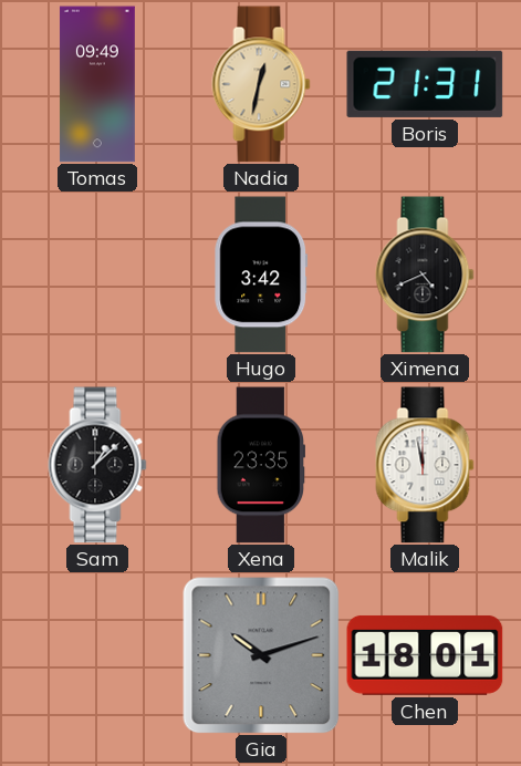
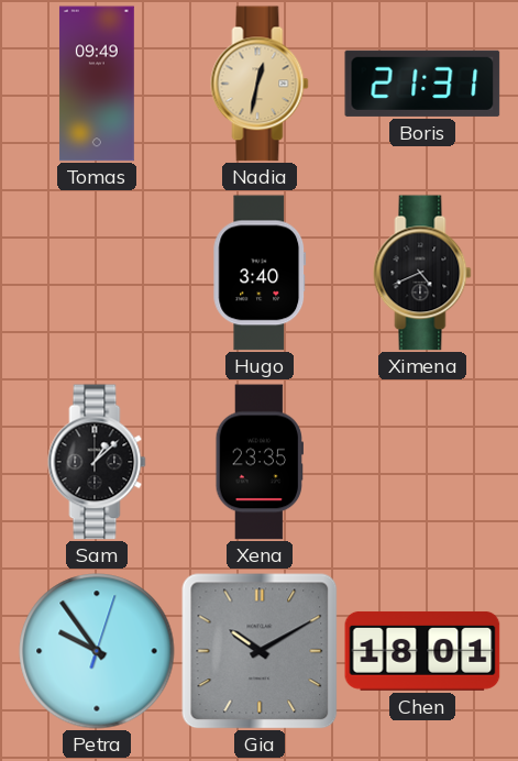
Hugo: 3:42 -> 3:40
Malik: 11:58 -> none
Petra: none -> 9:54
Gia: 10:12 -> 10:10
